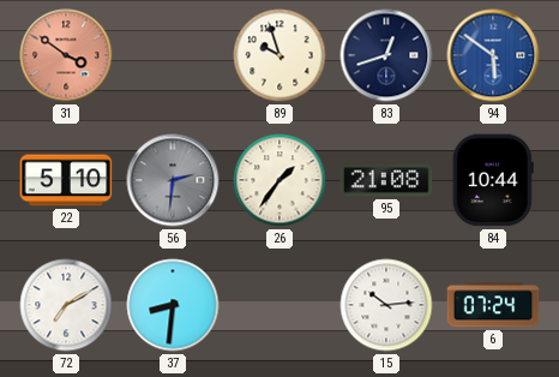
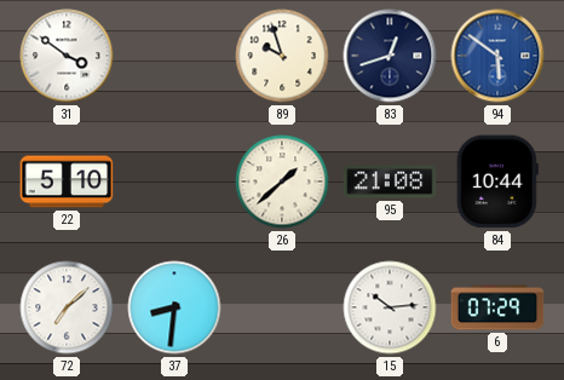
31 dial: salmon -> white
56: 2:31 -> none
26: 1:36 -> 1:38
72: 7:10 -> 7:08
6: 07:24 -> 07:29
